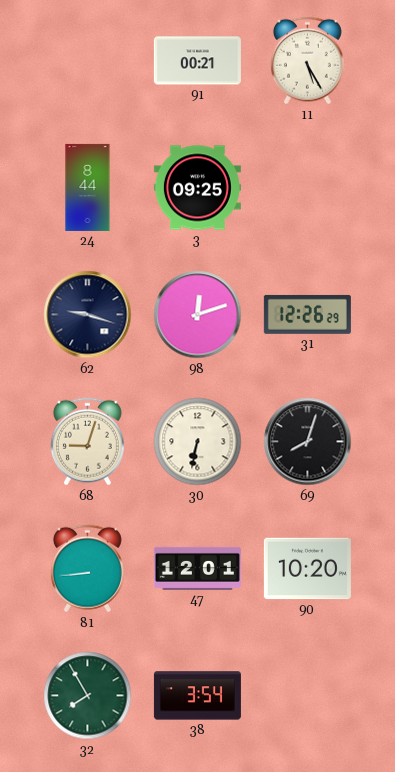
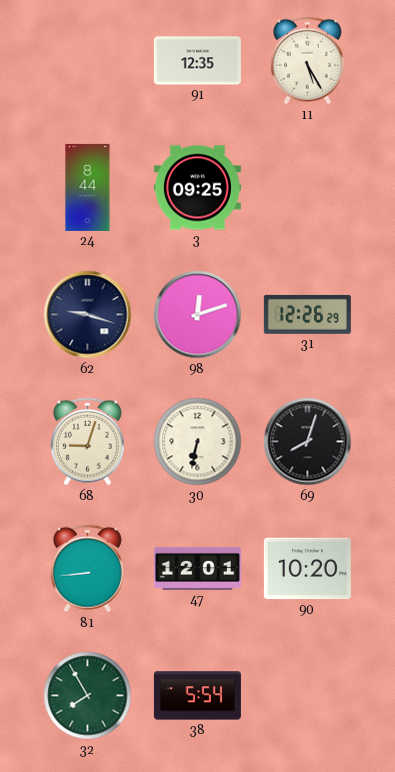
91: 00:21 -> 12:35
38: 3:54 -> 5:54
